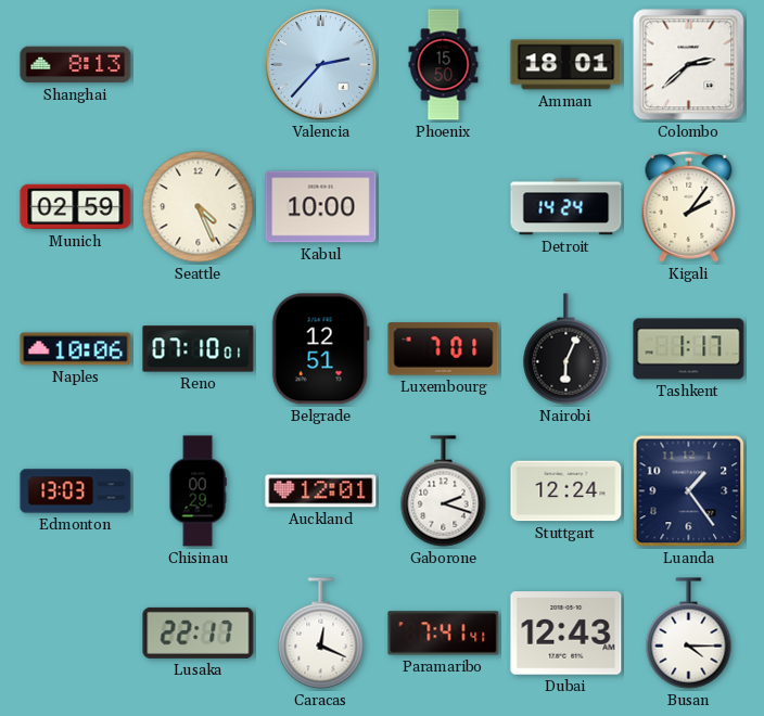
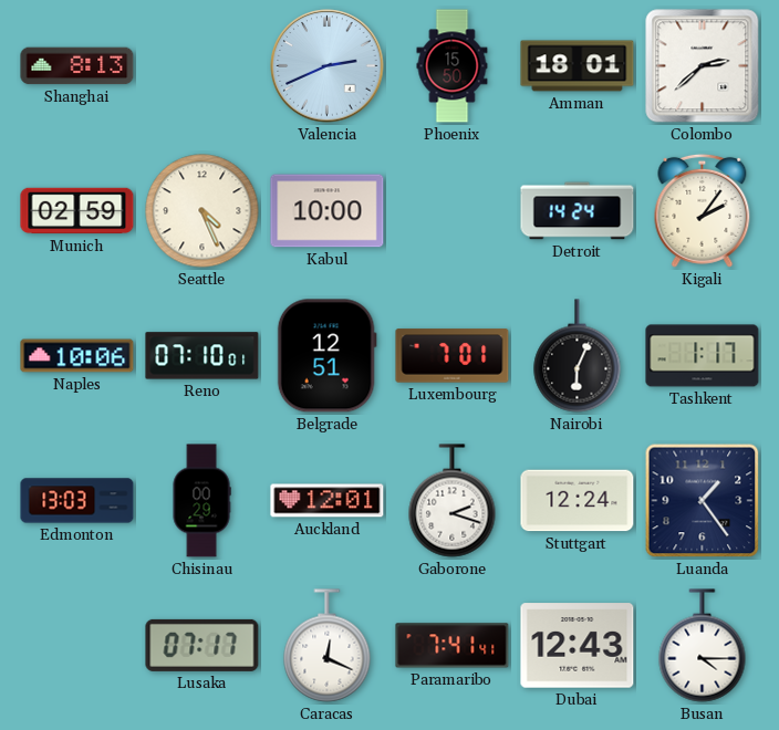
Valencia: 2:37 -> 2:41
Lusaka: 22:17 -> 07:17
